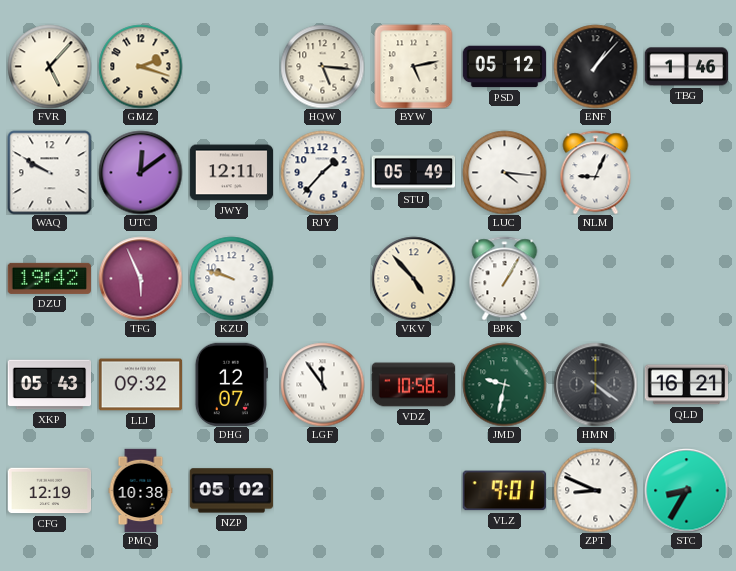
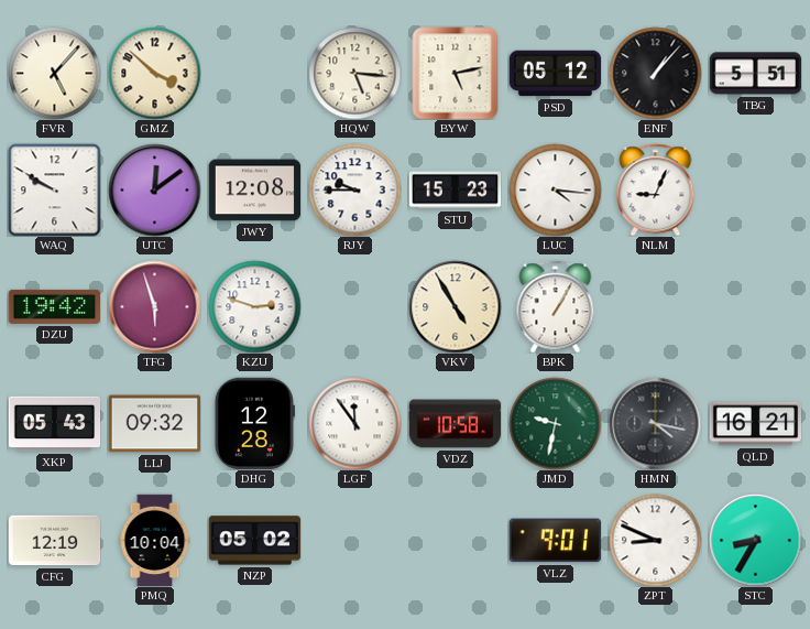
GMZ: 2:18 -> 3:52
TBG: 1:46 -> 5:51
JWY: 12:11 -> 12:08
RJY: 1:37 -> 9:45
STU: 05:49 -> 15:23
TFG: 5:56 -> 5:57
KZU: 9:48 -> 2:48
VKV: 4:53 -> 4:55
DHG: 12:07 -> 12:28
HMN: 4:21 -> 4:17
PMQ: 10:38 -> 10:04
